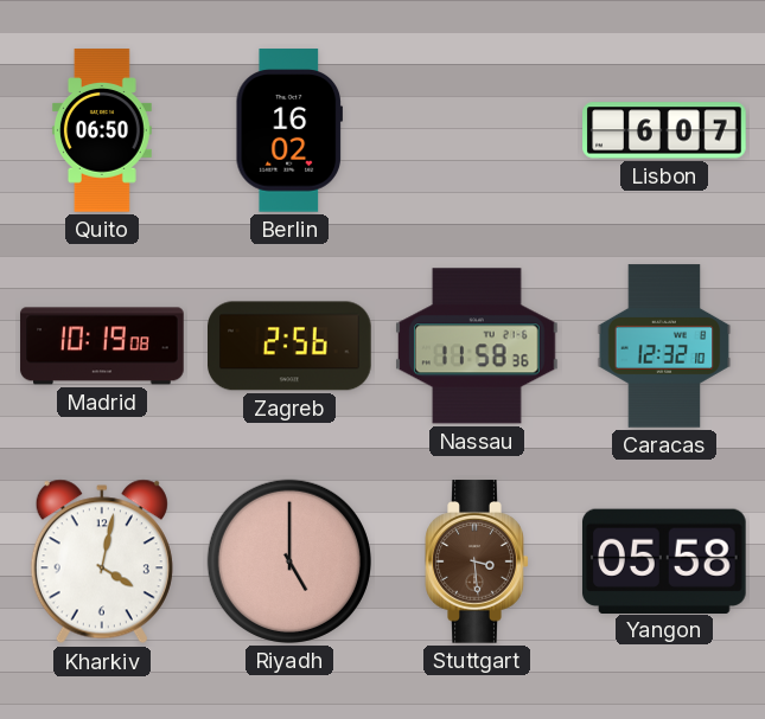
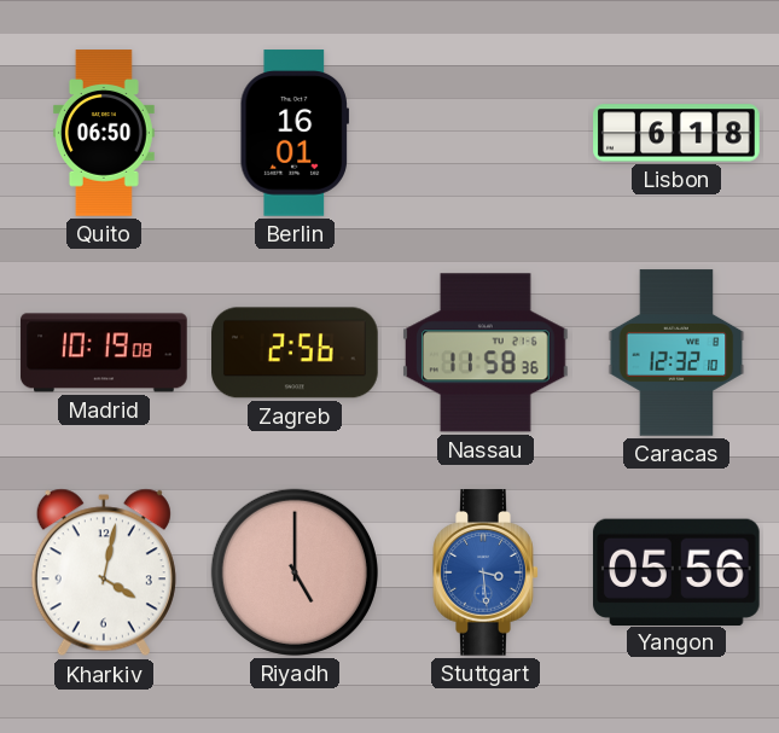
Berlin: 16:02 -> 16:01
Lisbon: 6:07 -> 6:18
Stuttgart dial: brown -> blue
Yangon: 05:58 -> 05:56
